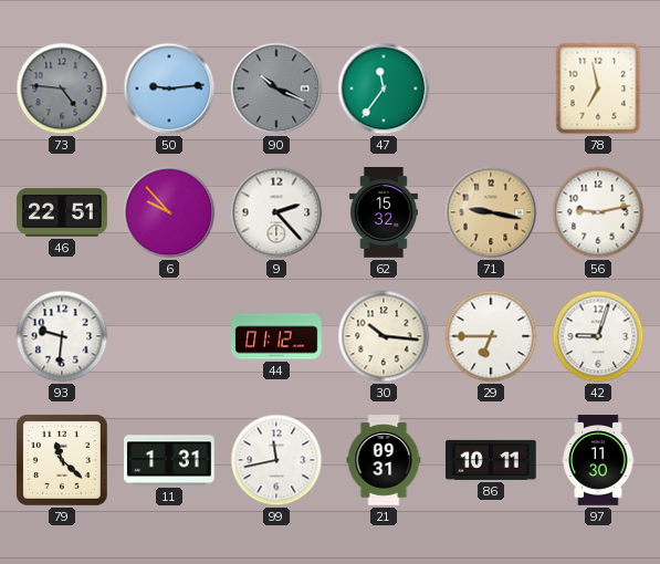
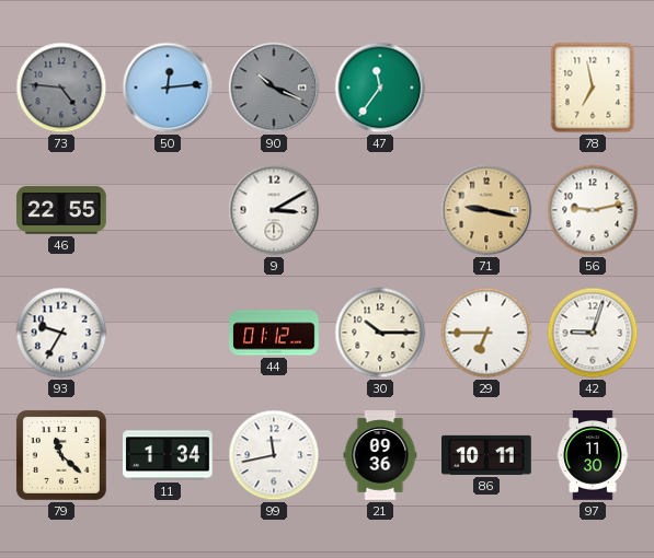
50: 9:14 -> 12:14
46: 22:51 -> 22:55
6: 9:53 -> none
9: 2:23 -> 3:10
62: 15:32 -> none
93: 9:31 -> 9:35
30: 10:16 -> 10:15
11: 1:31 -> 1:34
21: 09:31 -> 09:36
